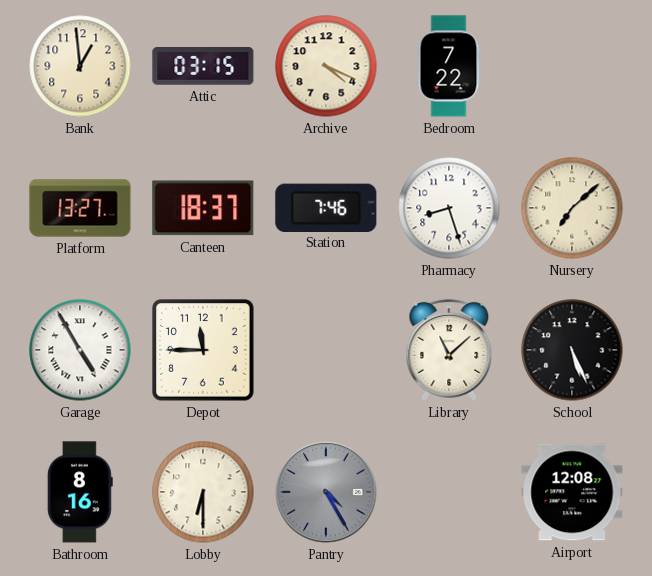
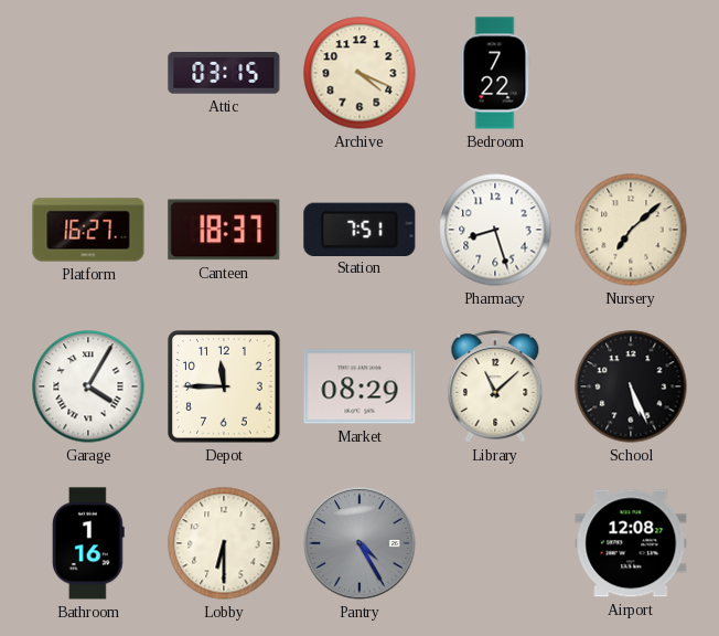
Bank: 12:59 -> none
Platform: 13:27 -> 16:27
Station: 7:46 -> 7:51
Garage: 4:55 -> 4:05
Market: none -> 08:29
Bathroom: 8:16 -> 1:16
